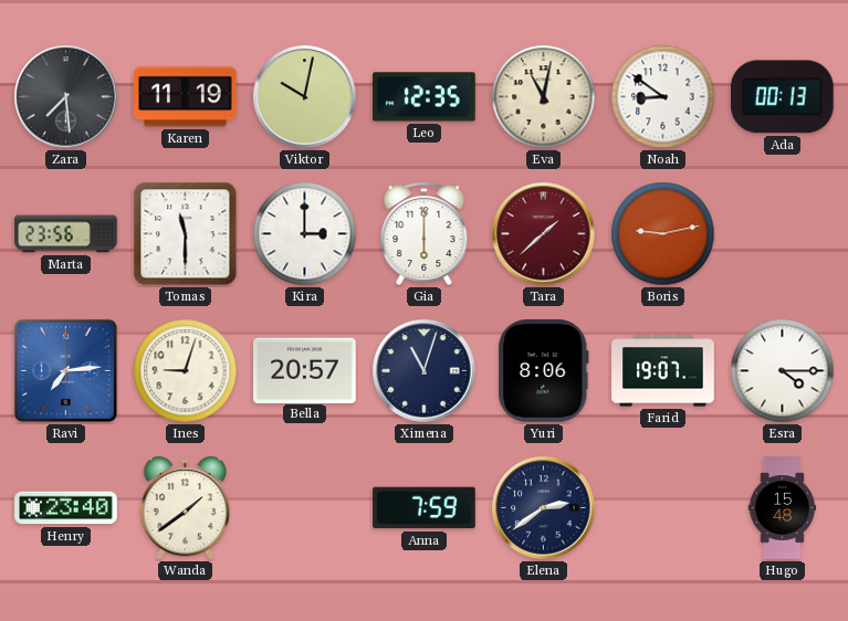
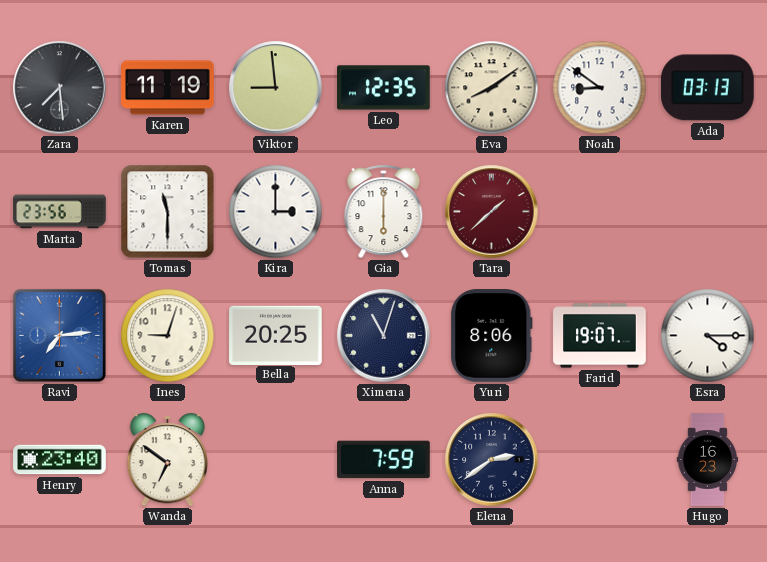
Viktor: 10:02 -> 8:59
Eva: 11:02 -> 8:09
Ada: 00:13 -> 03:13
Boris: 9:13 -> none
Bella: 20:57 -> 20:25
Wanda: 1:39 -> 6:51
Hugo: 15:48 -> 16:23
